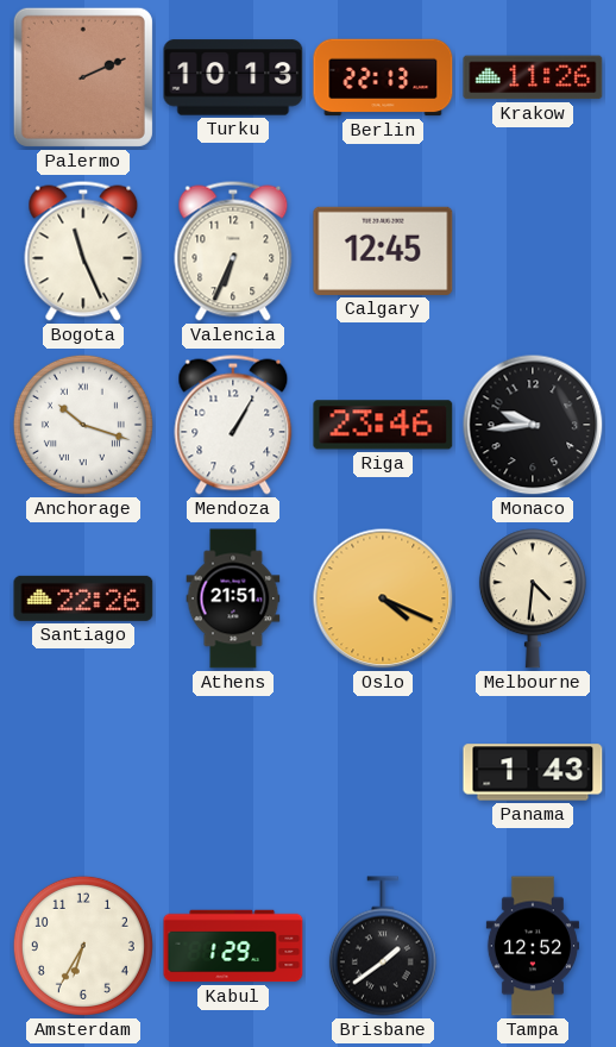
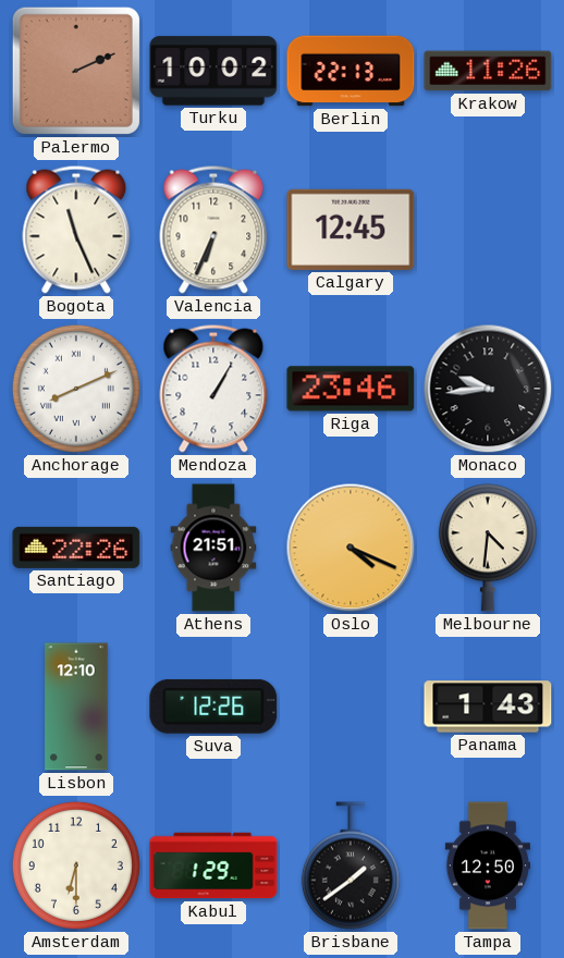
Turku: 10:13 -> 10:02
Anchorage: 10:18 -> 8:11
Lisbon: none -> 12:10
Suva: none -> 12:26
Amsterdam: 6:35 -> 6:30
Tampa: 12:52 -> 12:50
